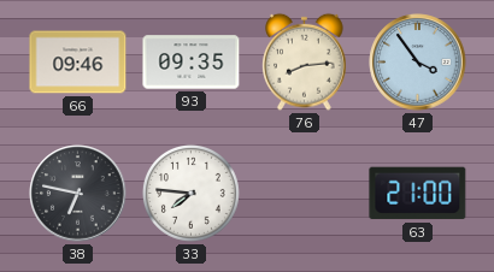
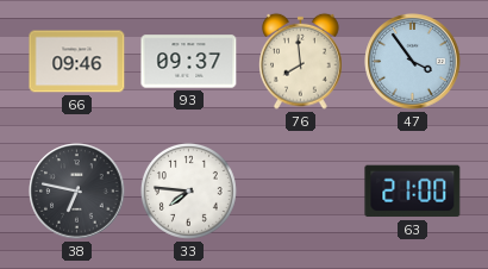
93: 09:35 -> 09:37
76: 8:14 -> 7:59
